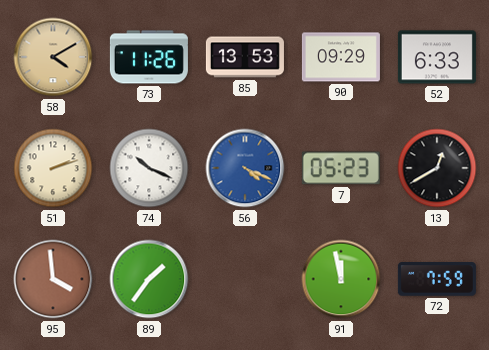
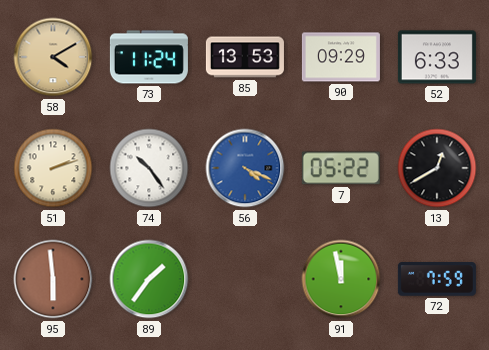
73: 11:26 -> 11:24
74: 10:19 -> 10:24
7: 05:23 -> 05:22
95: 3:59 -> 5:59
